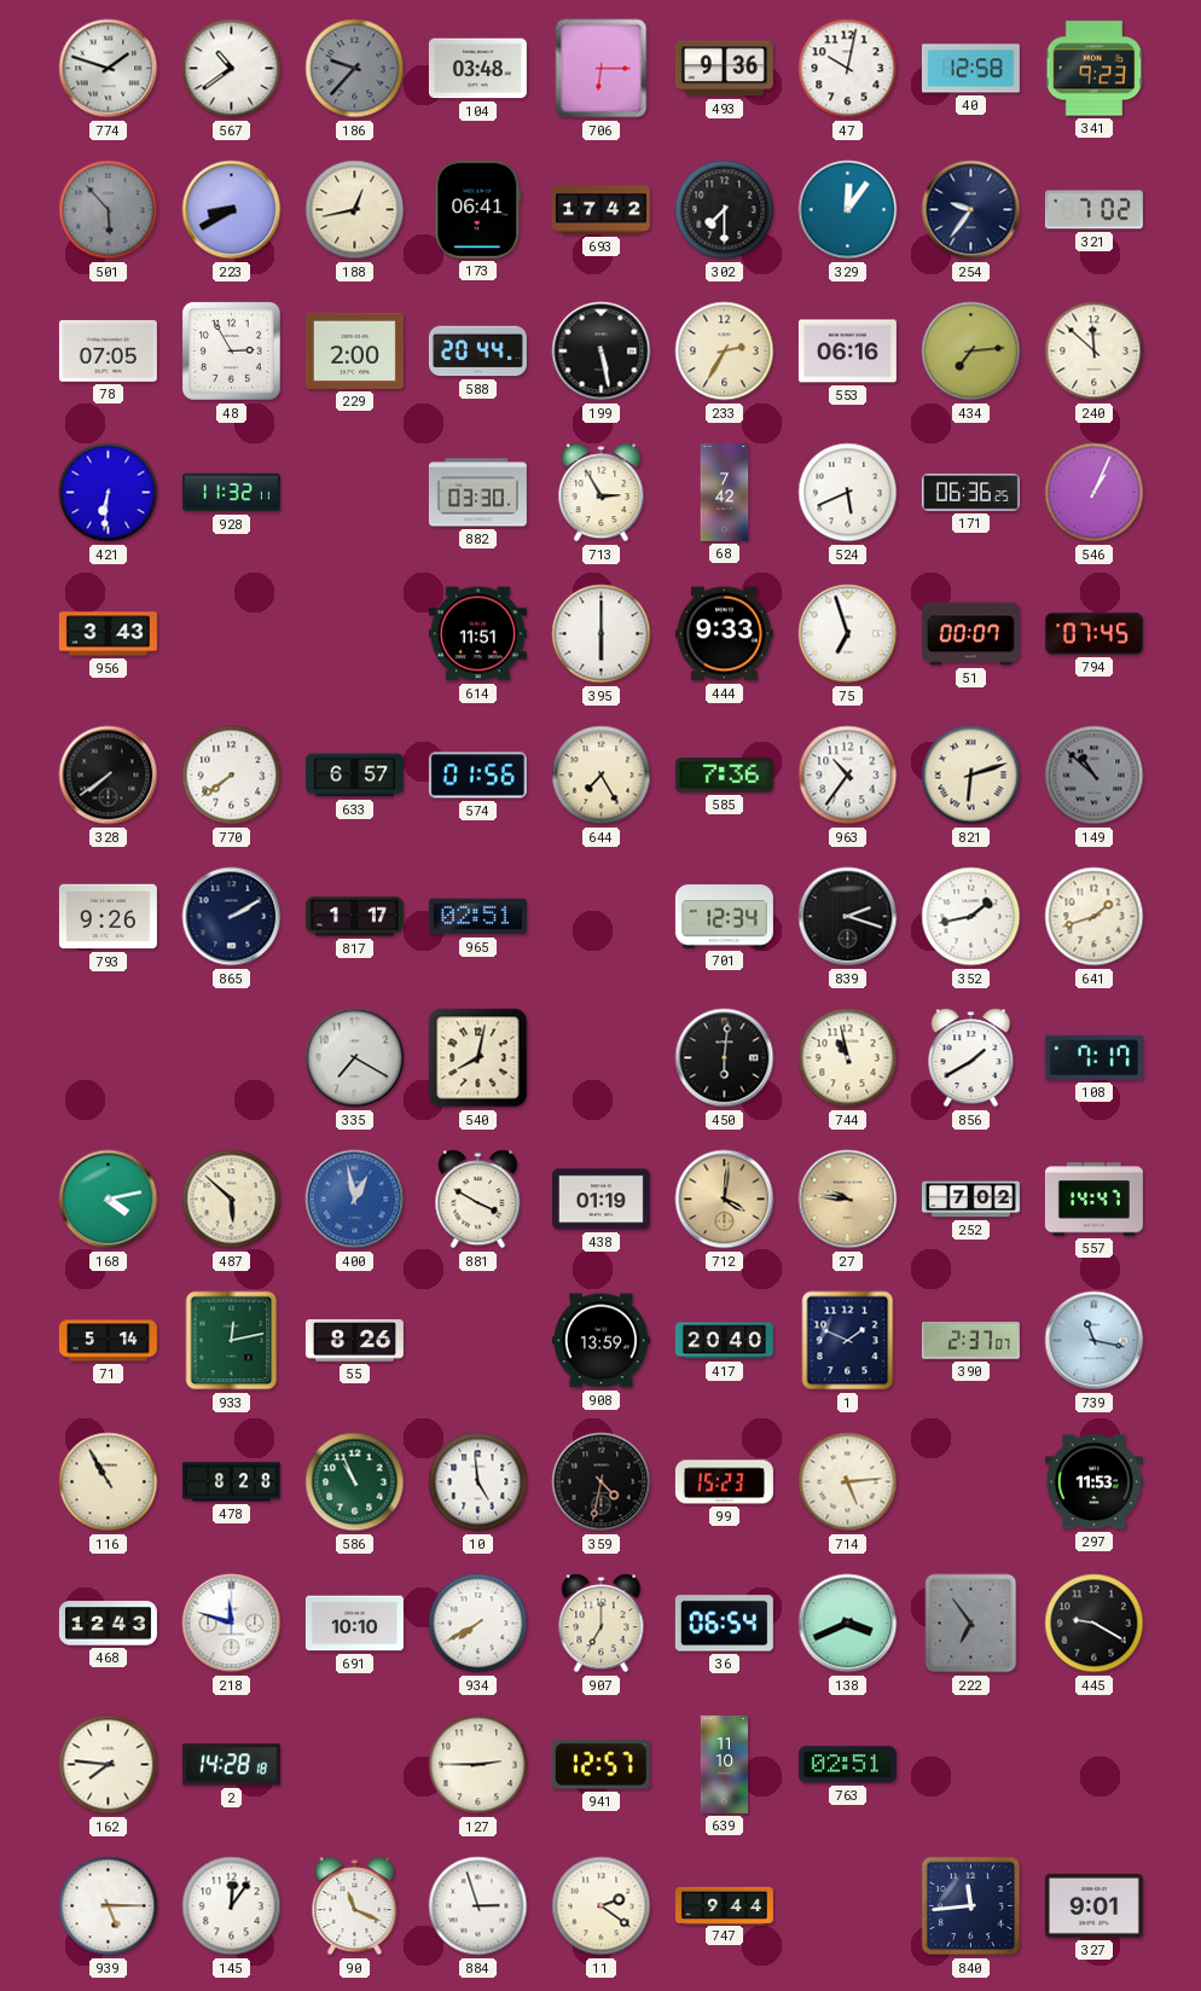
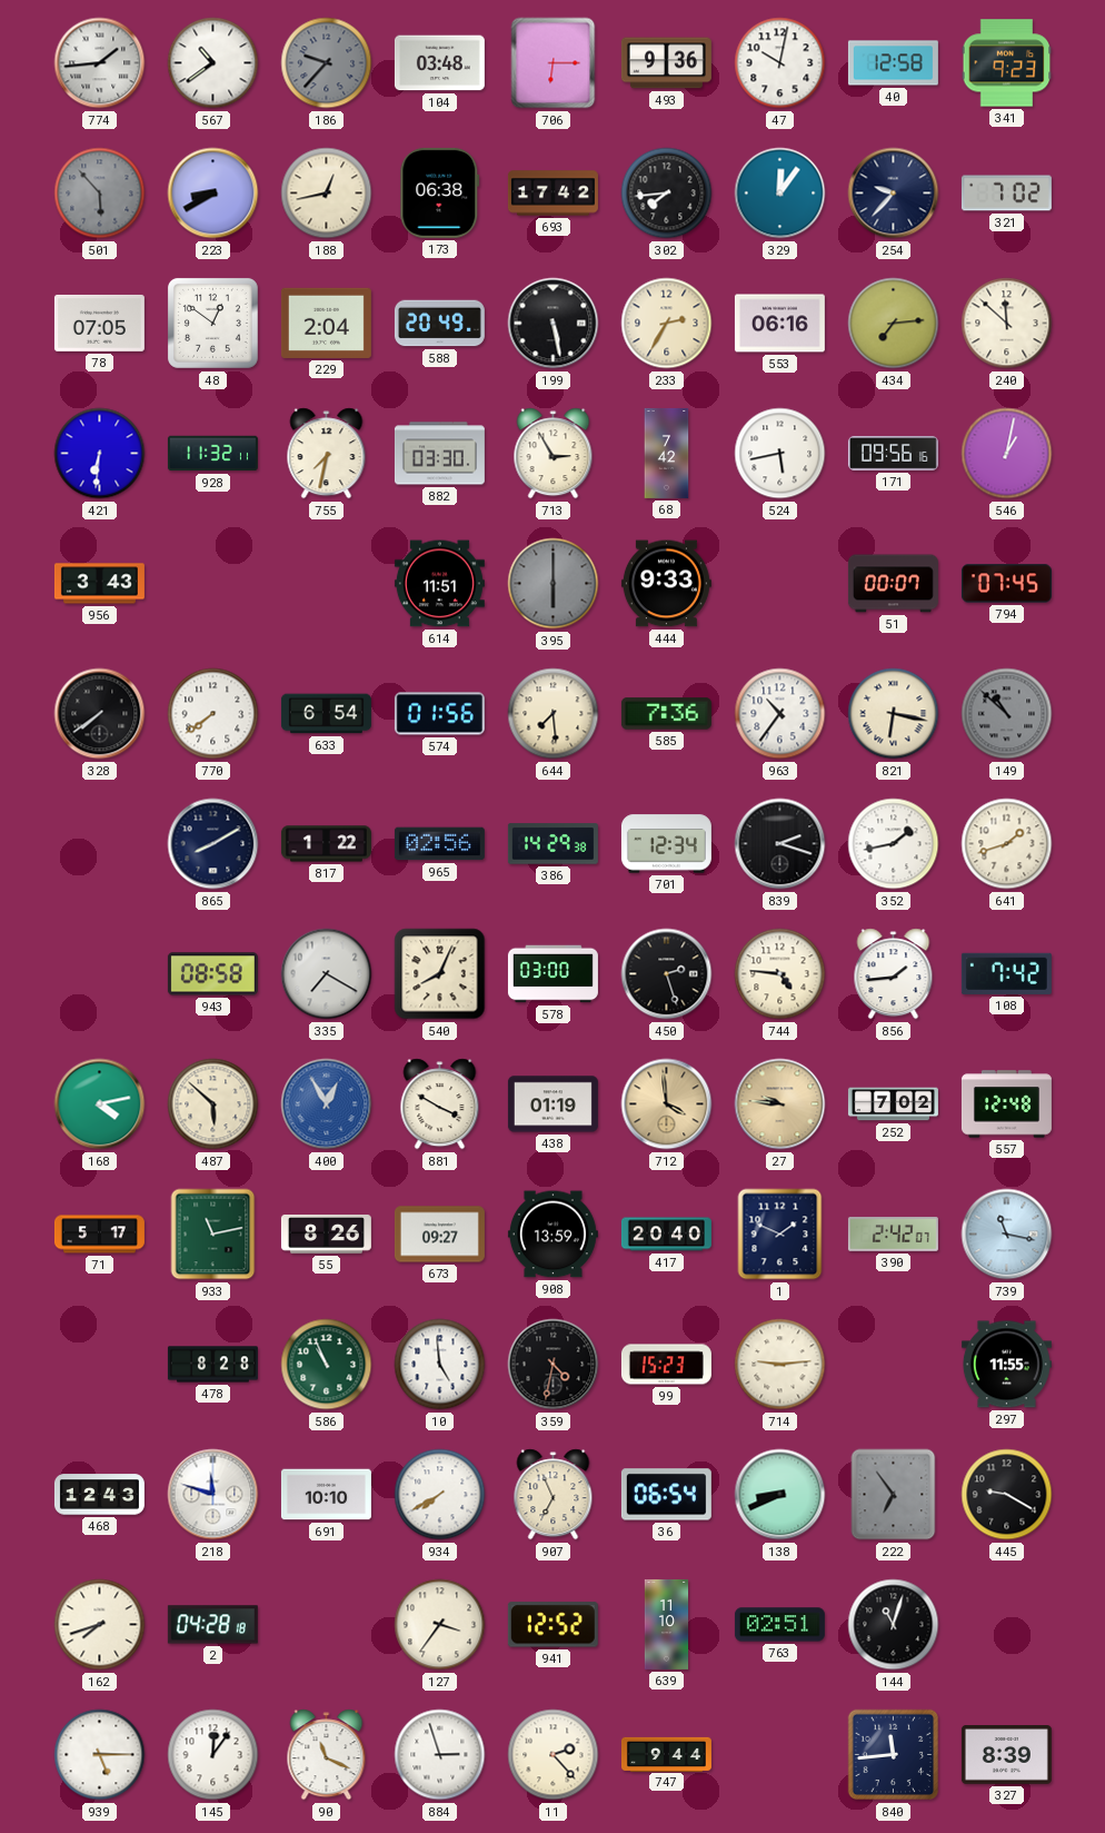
774: 1:48 -> 1:44
173: 06:41 -> 06:38
302: 7:30 -> 7:44
254: 9:36 -> 9:37
48: 2:55 -> 12:51
229: 2:00 -> 2:04
588: 20:44 -> 20:49
755: none -> 7:32
524: 5:41 -> 5:43
171: 06:36 -> 09:56
546: 1:04 -> 1:02
395 dial: white -> grey
75: 6:57 -> none
633: 6:57 -> 6:54
644: 7:25 -> 7:29
821: 6:12 -> 6:17
793: 9:26 -> none
865: 2:10 -> 8:10
817: 1:17 -> 1:22
965: 02:51 -> 02:56
386: none -> 14:29
943: none -> 08:58
540: 8:02 -> 8:04
578: none -> 03:00
450: 6:01 -> 2:27
744: 10:58 -> 4:46
856: 1:40 -> 1:44
108: 7:17 -> 7:42
400: 12:58 -> 12:55
712: 4:01 -> 3:59
557: 14:47 -> 12:48
71: 5:14 -> 5:17
933: 12:13 -> 11:13
673: none -> 09:27
390: 2:37 -> 2:42
116: 10:55 -> none
714: 5:14 -> 9:14
297: 11:53 -> 11:55
907: 7:00 -> 6:56
138: 3:41 -> 8:41
162: 7:46 -> 7:42
2: 14:28 -> 04:28
127: 2:45 -> 3:36
941: 12:57 -> 12:52
144: none -> 11:03
11: 2:21 -> 2:23
327: 9:01 -> 8:39
